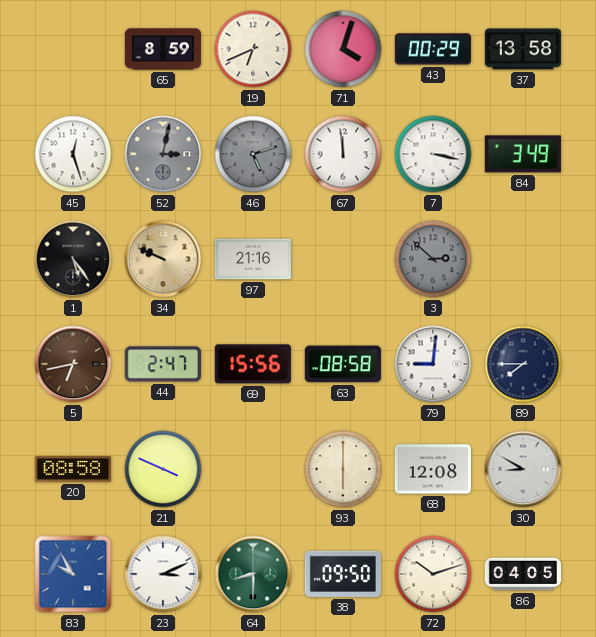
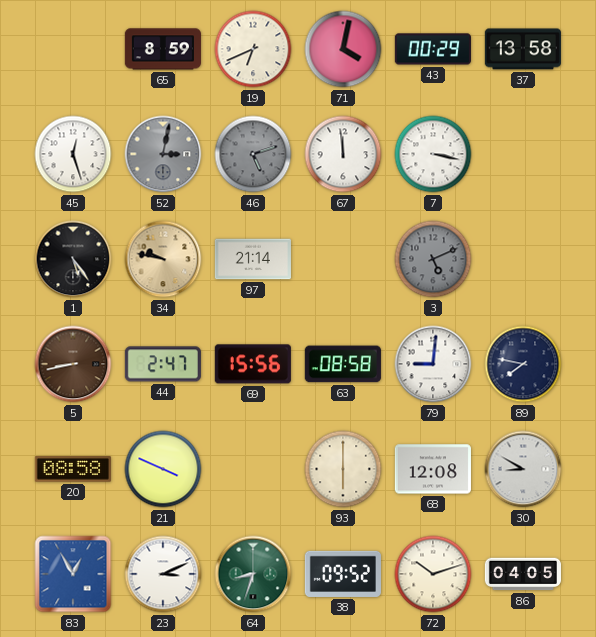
71: 4:03 -> 4:02
84: 3:49 -> none
34: 9:49 -> 9:47
97: 21:16 -> 21:14
3: 2:52 -> 5:11
5: 6:43 -> 8:43
89: 7:45 -> 7:47
83: 9:55 -> 12:55
64: 8:30 -> 8:33
38: 09:50 -> 09:52
